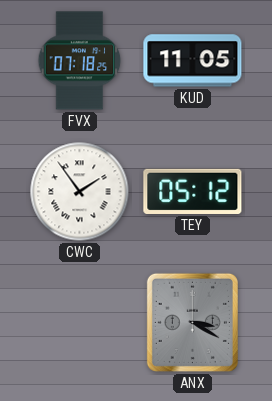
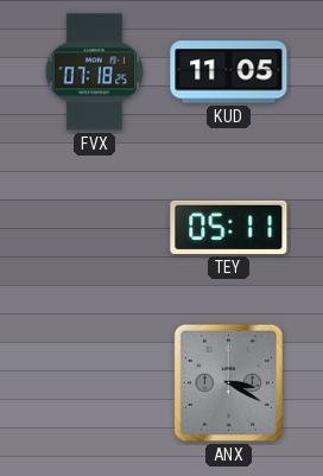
CWC: 1:54 -> none
TEY: 05:12 -> 05:11
